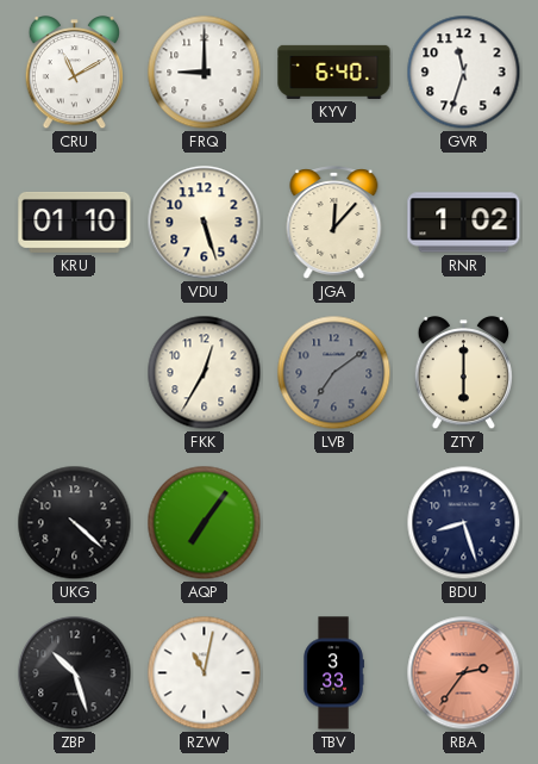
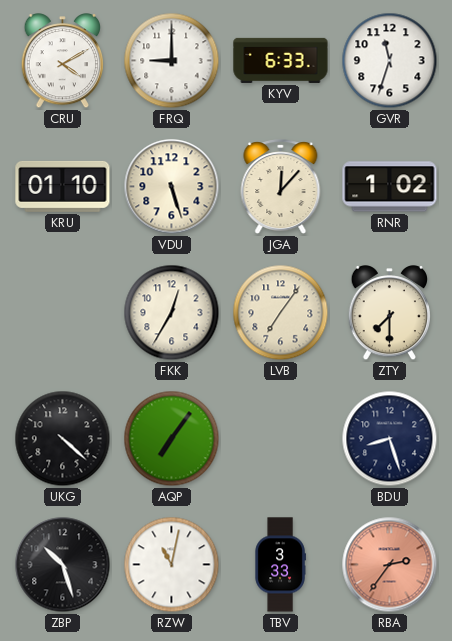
CRU: 11:10 -> 4:10
KYV: 6:40 -> 6:33
LVB: 7:09 -> 7:06
LVB dial: grey -> cream
ZTY: 6:00 -> 7:30
